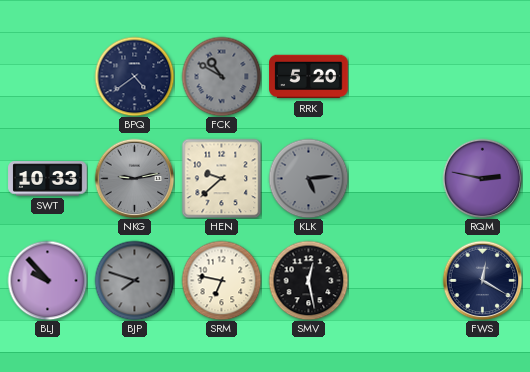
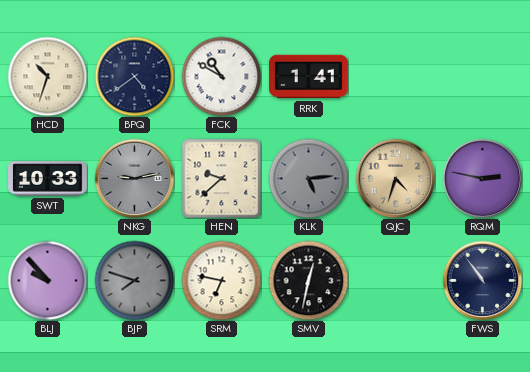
HCD: none -> 10:33
FCK dial: grey -> white
RRK: 5:20 -> 1:41
QJC: none -> 4:33
SMV: 12:28 -> 12:32
FWS: 12:20 -> 10:54
